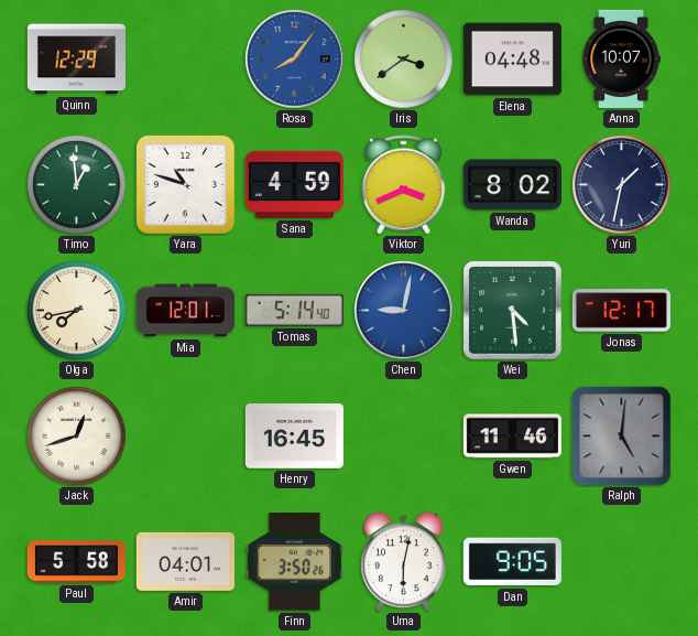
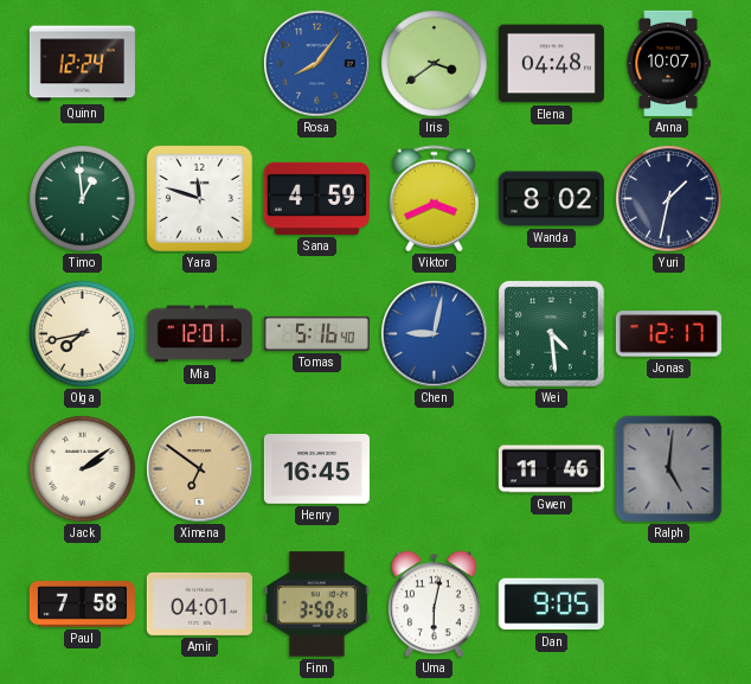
Quinn: 12:29 -> 12:24
Yara: 10:48 -> 11:48
Tomas: 5:14 -> 5:16
Jack: 12:42 -> 2:09
Ximena: none -> 6:51
Paul: 5:58 -> 7:58
